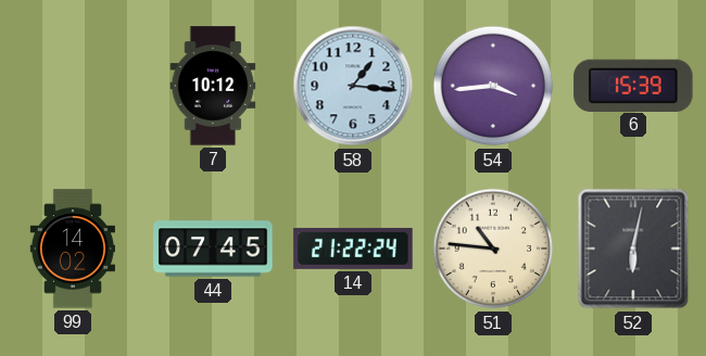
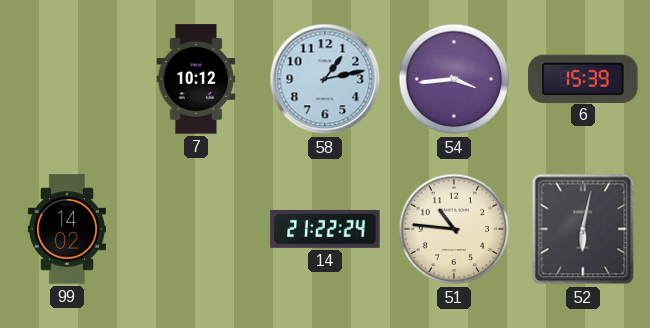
58: 1:16 -> 1:13
44: 07:45 -> none
